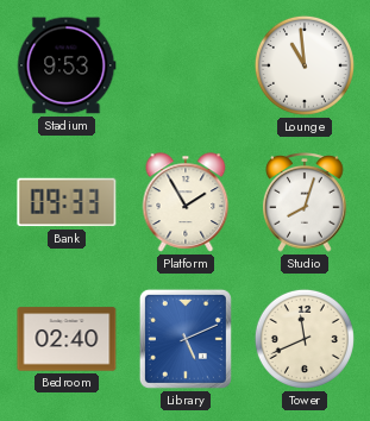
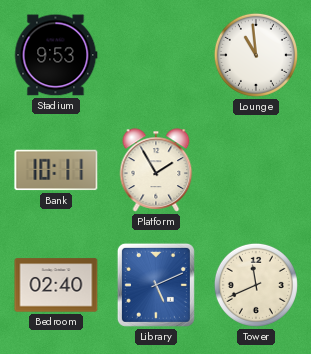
Bank: 09:33 -> 10:11
Studio: 8:03 -> none
